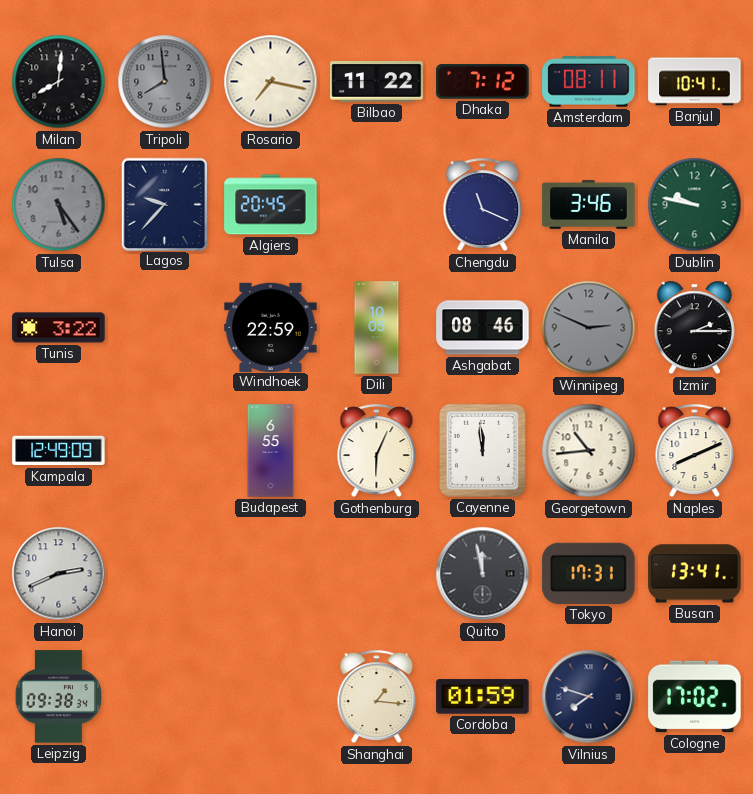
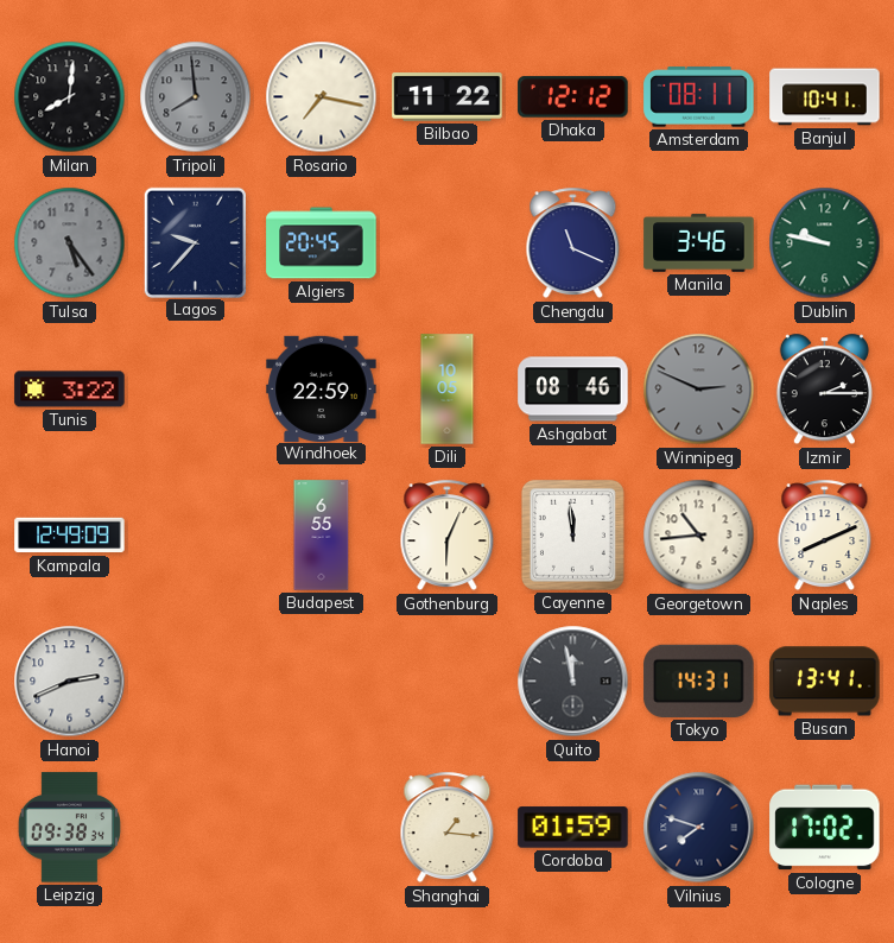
Dhaka: 7:12 -> 12:12
Tokyo: 17:31 -> 14:31
